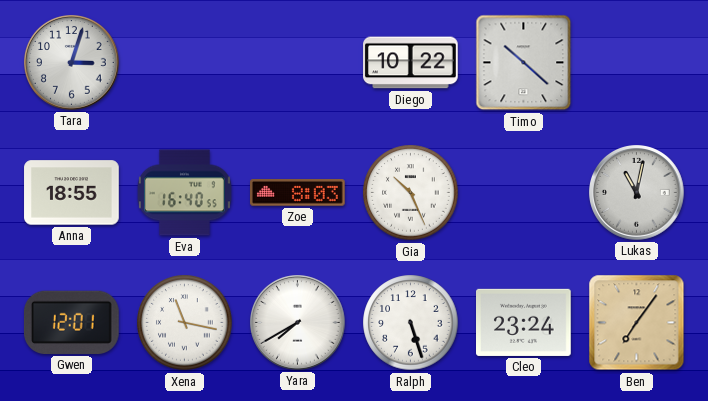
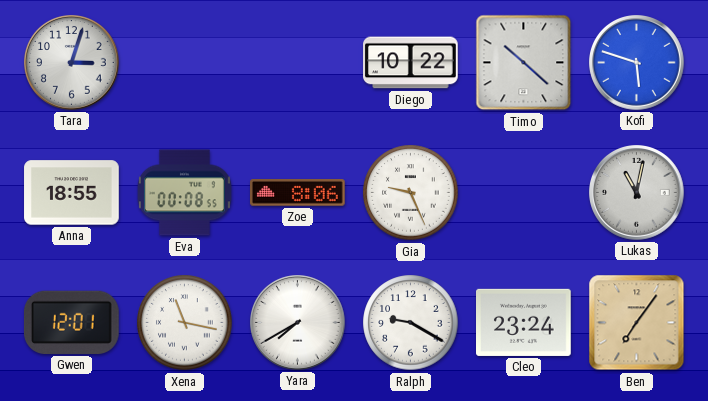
Kofi: none -> 5:48
Eva: 16:40 -> 00:08
Zoe: 8:03 -> 8:06
Gia: 10:26 -> 9:26
Ralph: 5:27 -> 9:20
